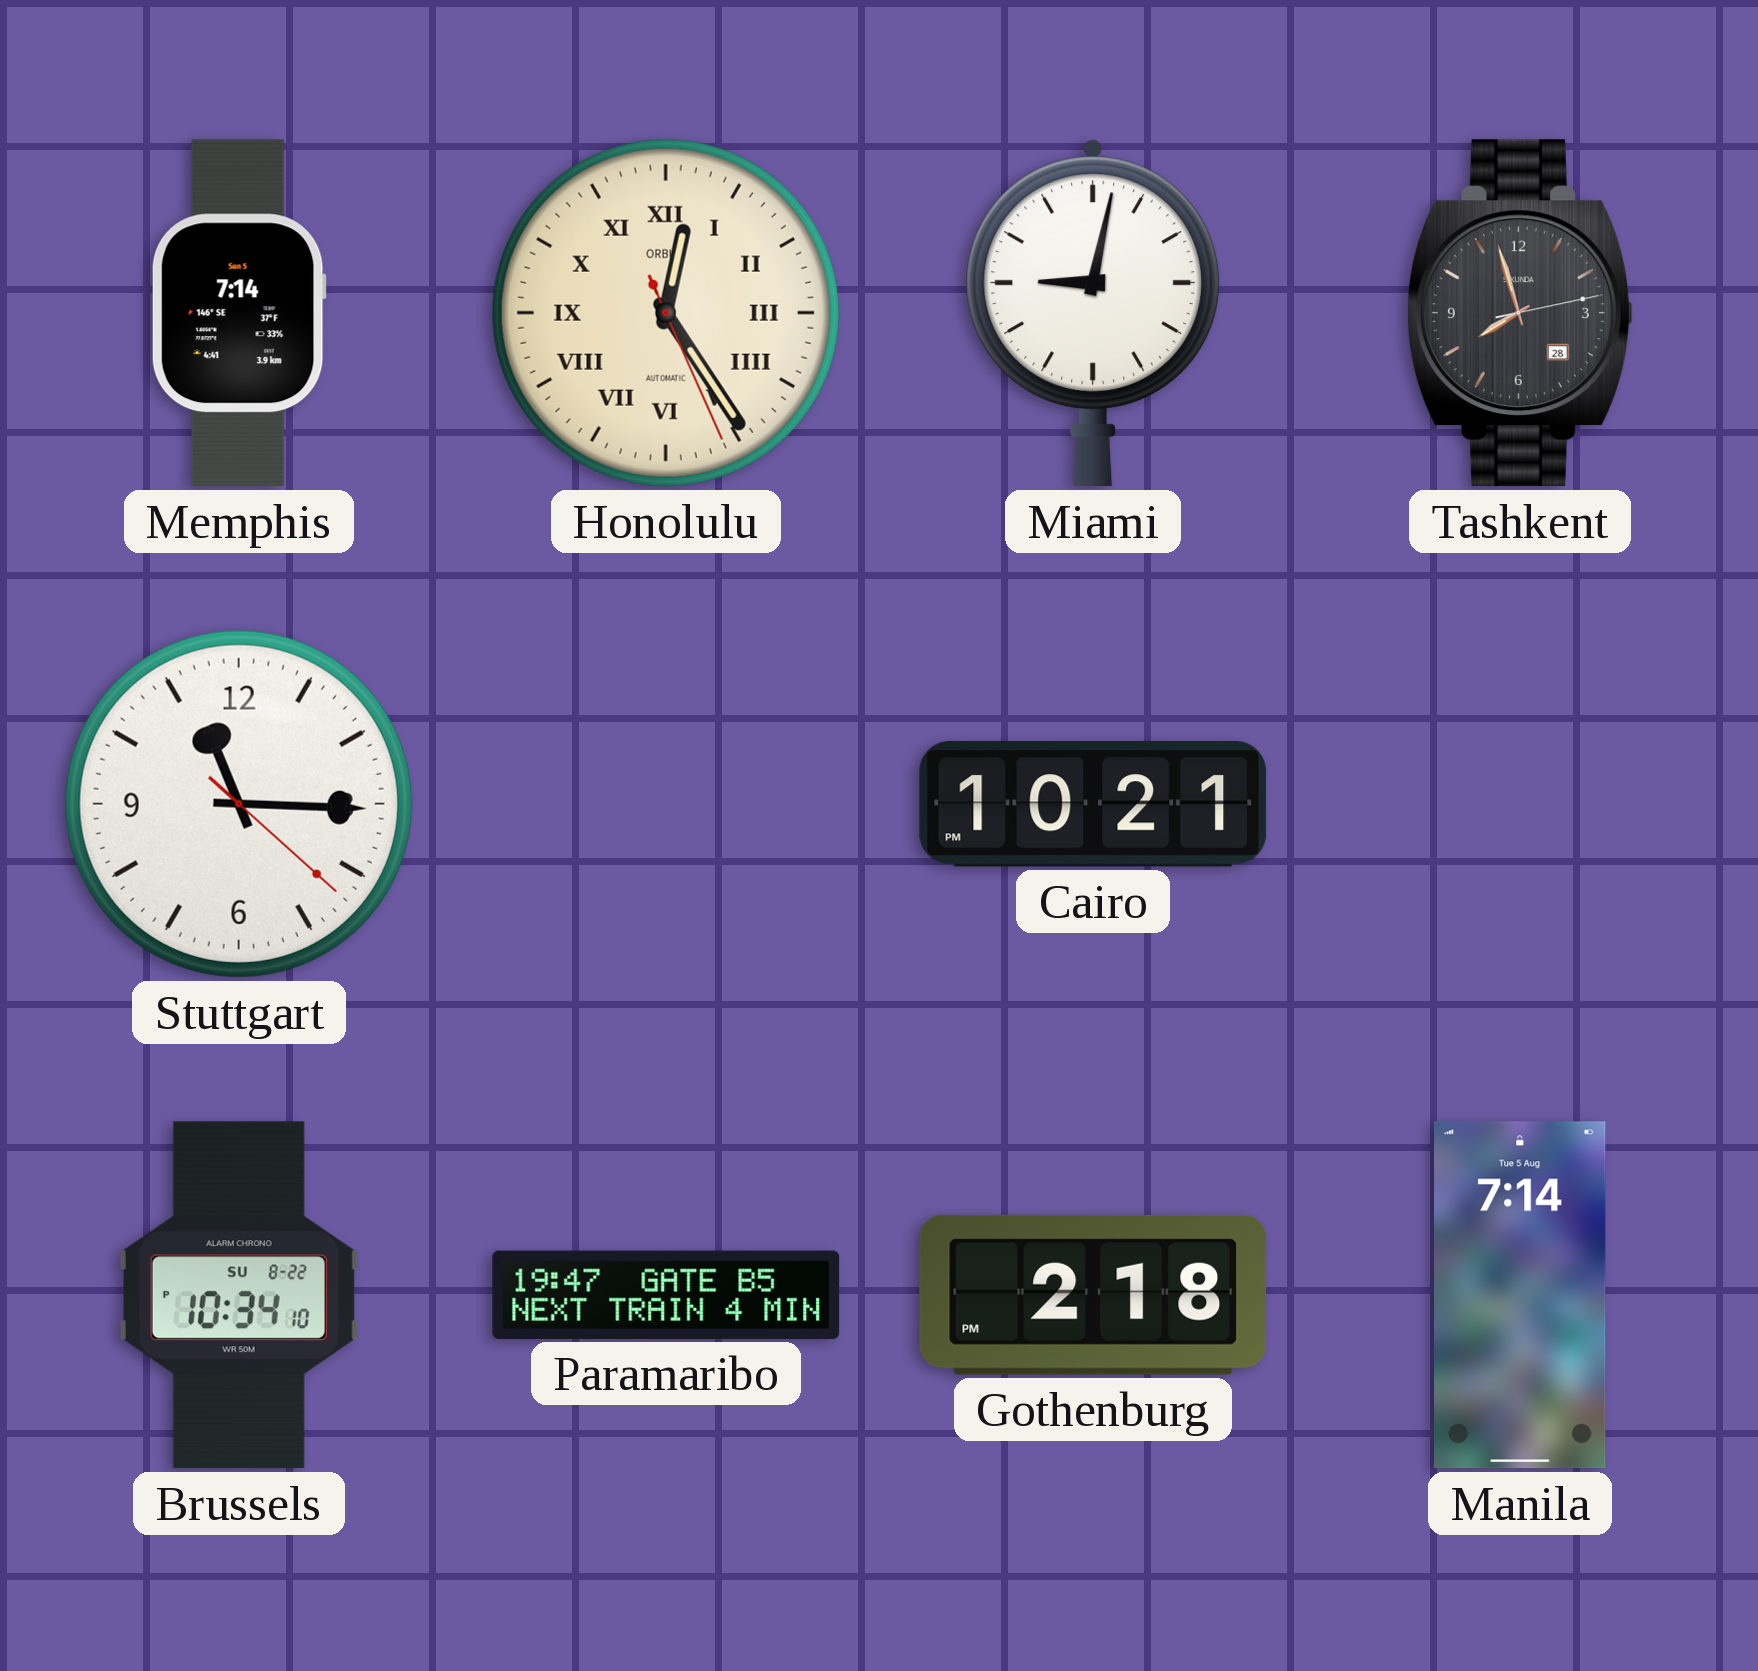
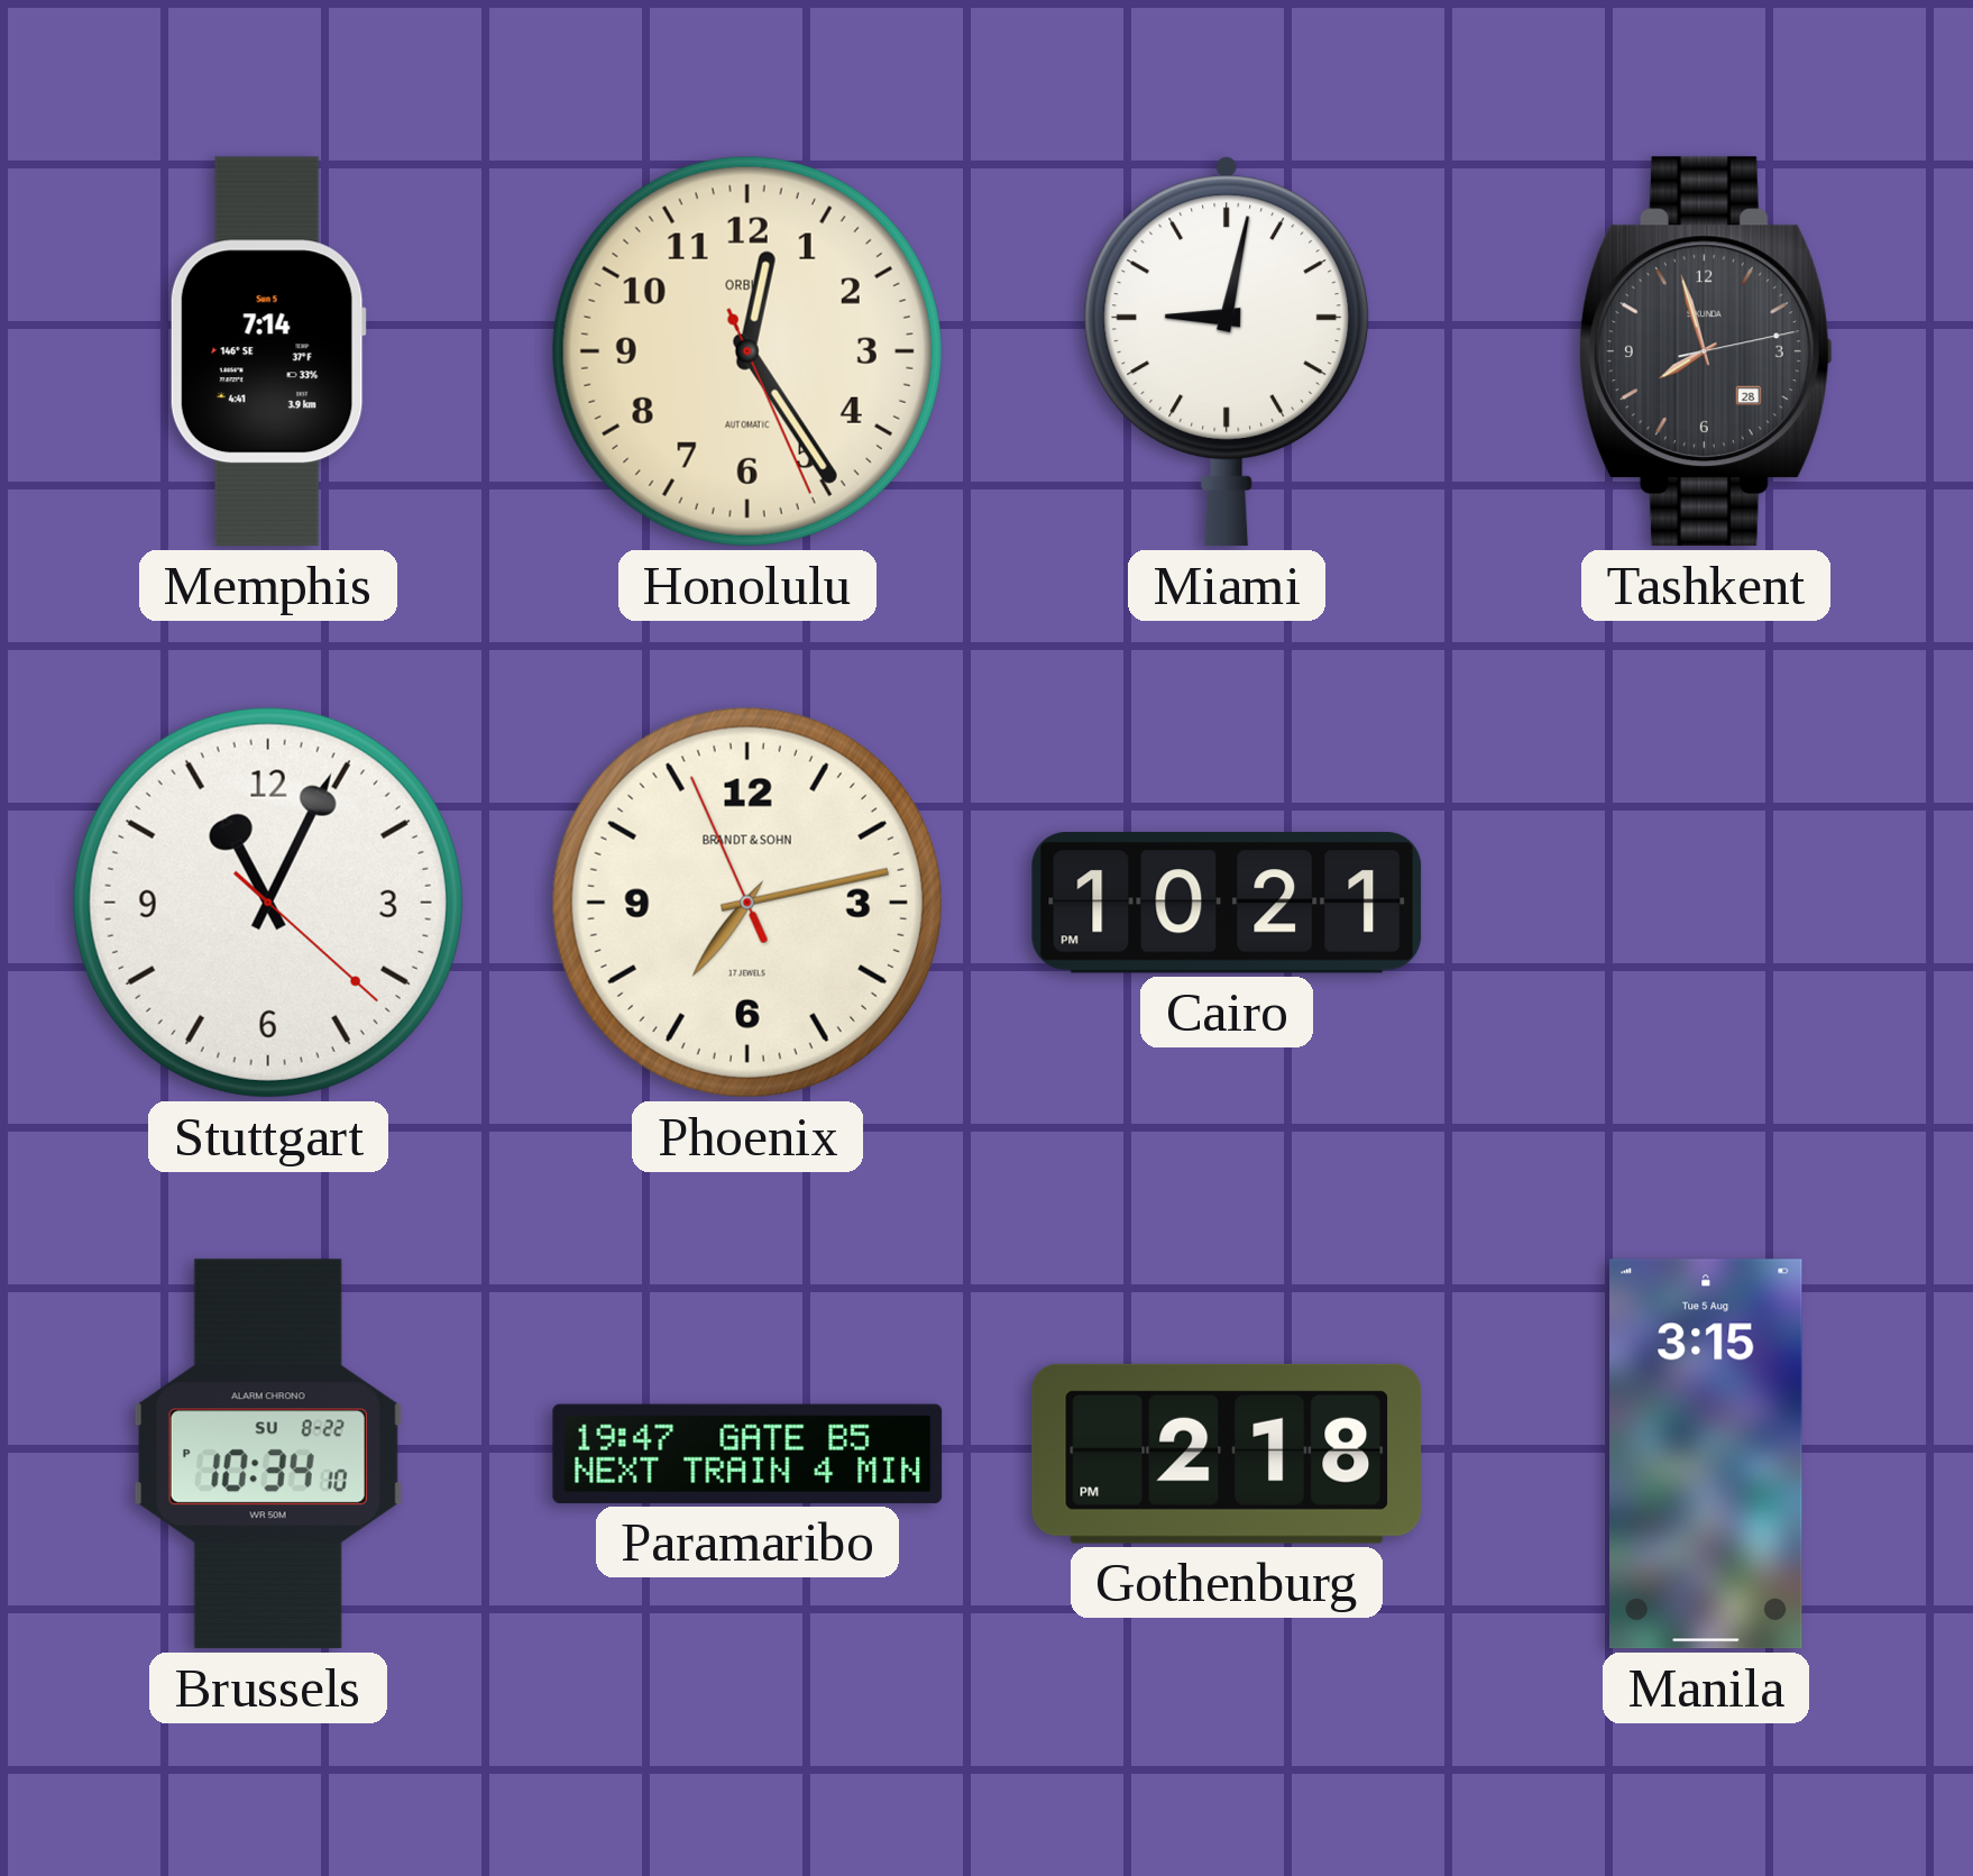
Honolulu numerals: Roman -> Arabic
Stuttgart: 11:15 -> 11:04
Phoenix: none -> 7:12
Manila: 7:14 -> 3:15
